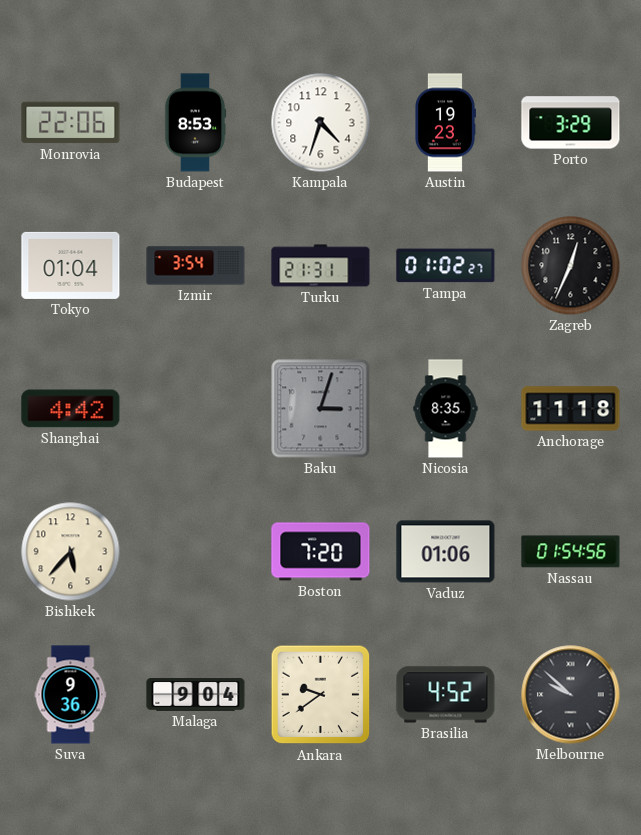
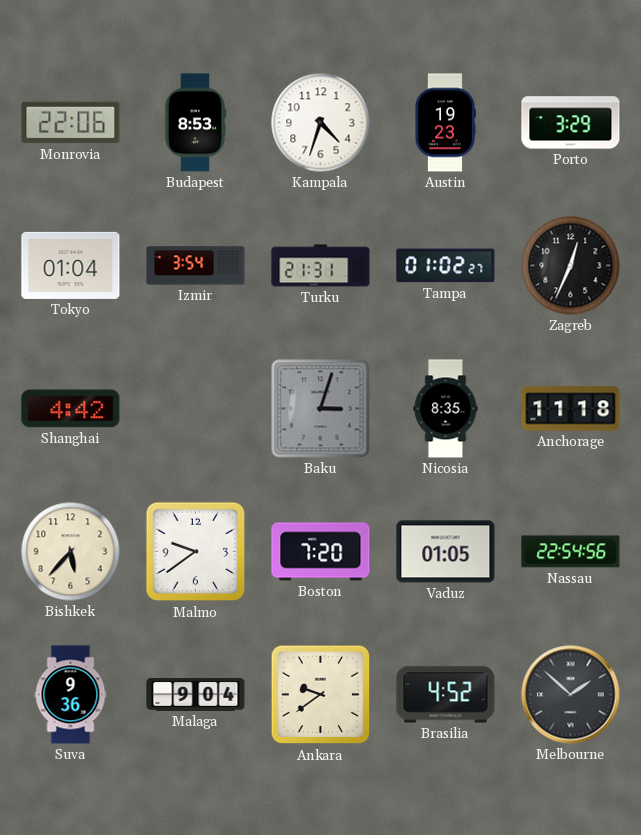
Malmo: none -> 9:39
Vaduz: 01:06 -> 01:05
Nassau: 01:54 -> 22:54
Melbourne: 9:52 -> 1:52
